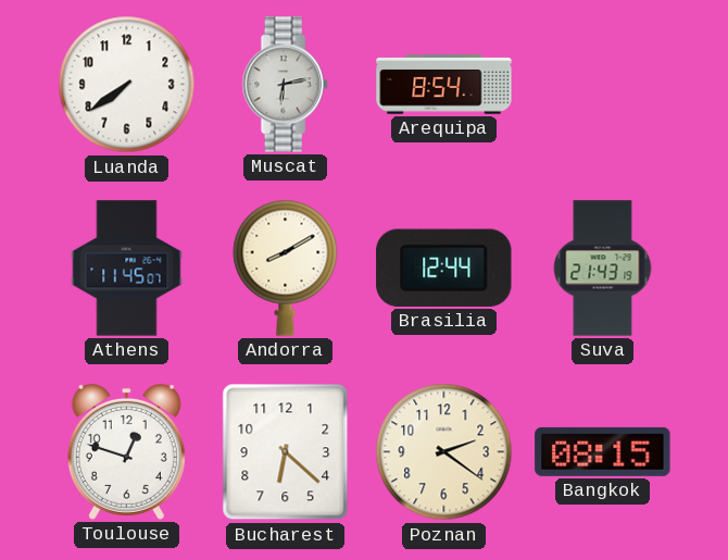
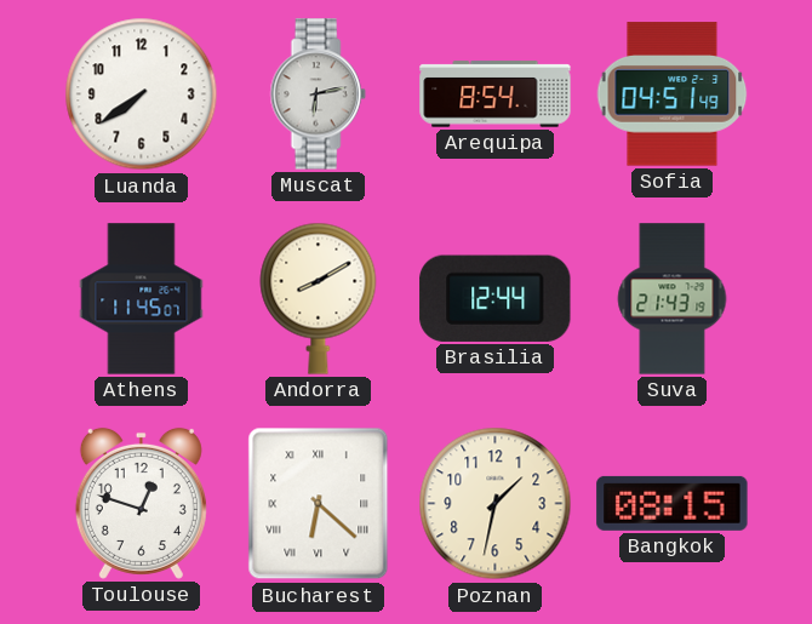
Sofia: none -> 04:51
Bucharest numerals: Arabic -> Roman
Poznan: 2:21 -> 1:32
